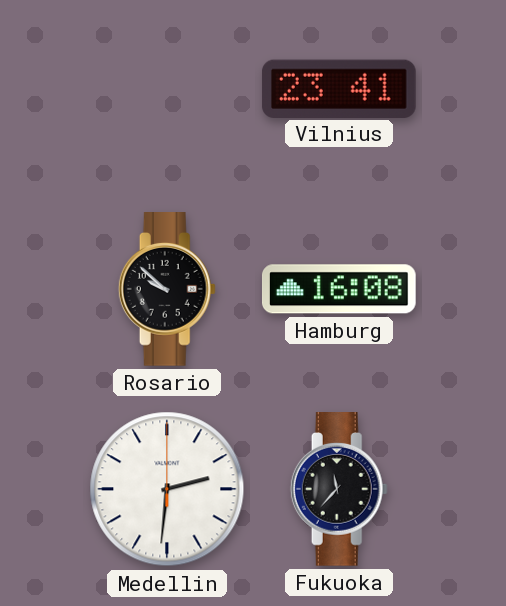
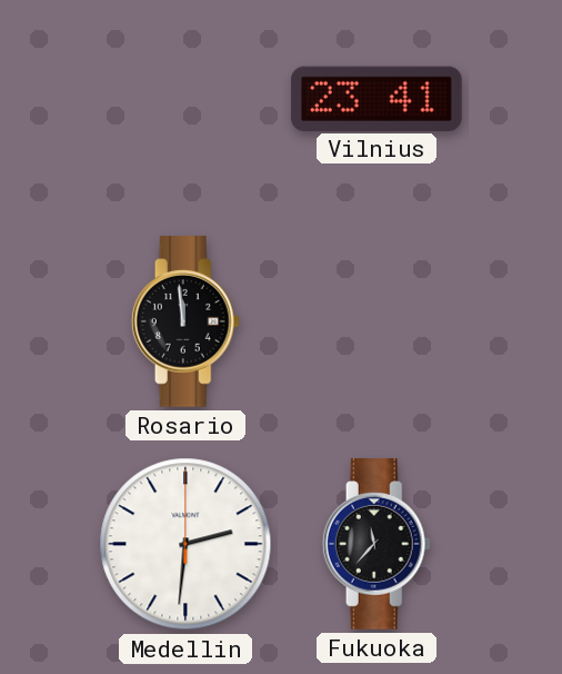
Rosario: 9:52 -> 11:59
Hamburg: 16:08 -> none
